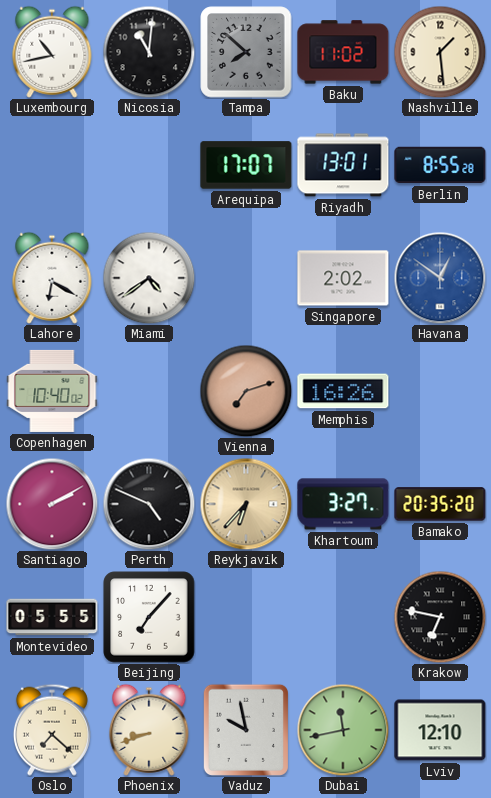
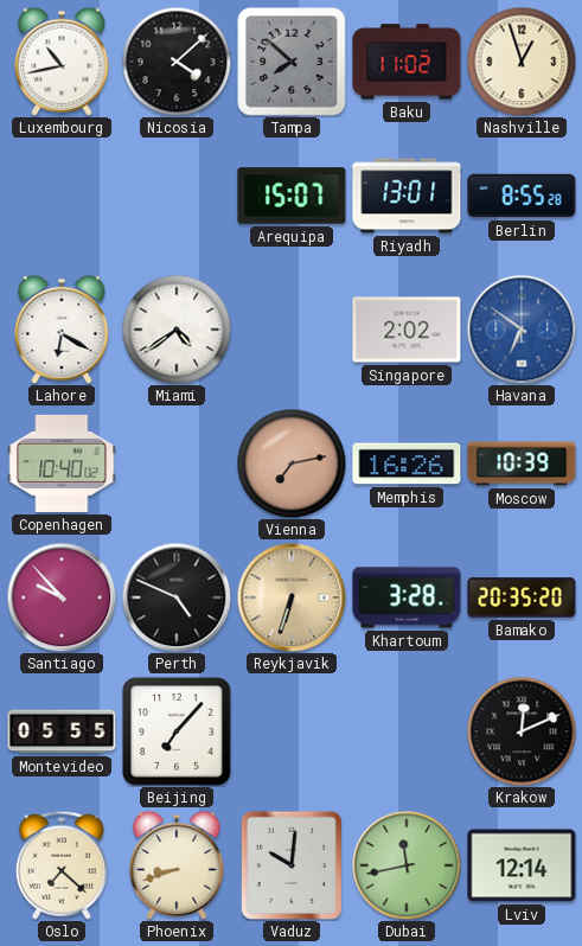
Nicosia: 11:01 -> 4:08
Nashville: 1:29 -> 12:57
Arequipa: 17:07 -> 15:07
Havana: 12:51 -> 6:51
Vienna: 7:12 -> 7:13
Moscow: none -> 10:39
Santiago: 2:10 -> 9:53
Reykjavik: 6:37 -> 6:33
Khartoum: 3:27 -> 3:28
Krakow: 6:47 -> 12:11
Vaduz: 9:58 -> 10:01
Lviv: 12:10 -> 12:14
